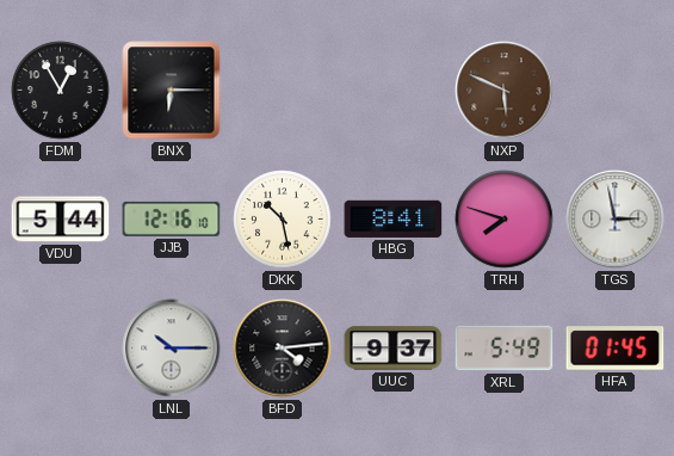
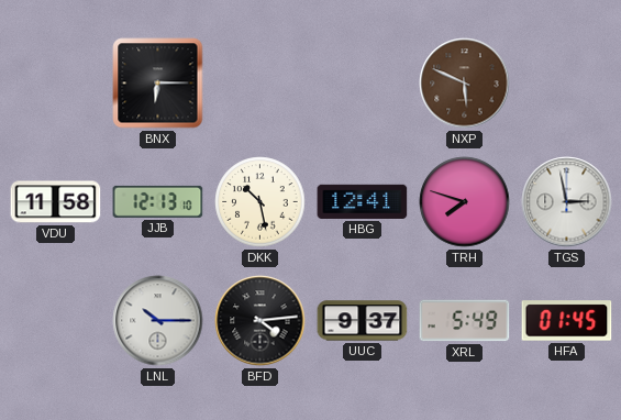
FDM: 12:55 -> none
VDU: 5:44 -> 11:58
JJB: 12:16 -> 12:13
HBG: 8:41 -> 12:41
